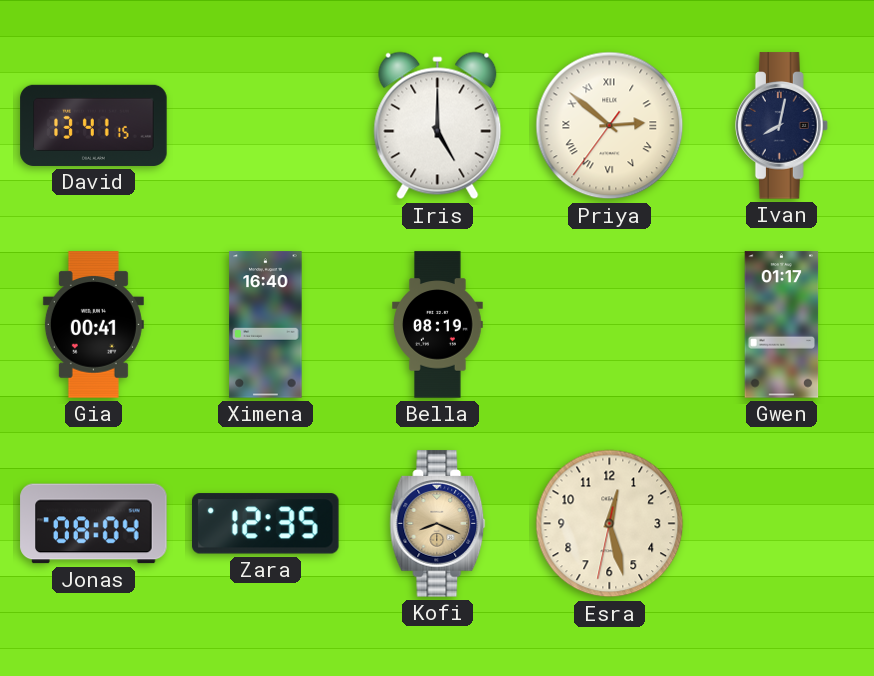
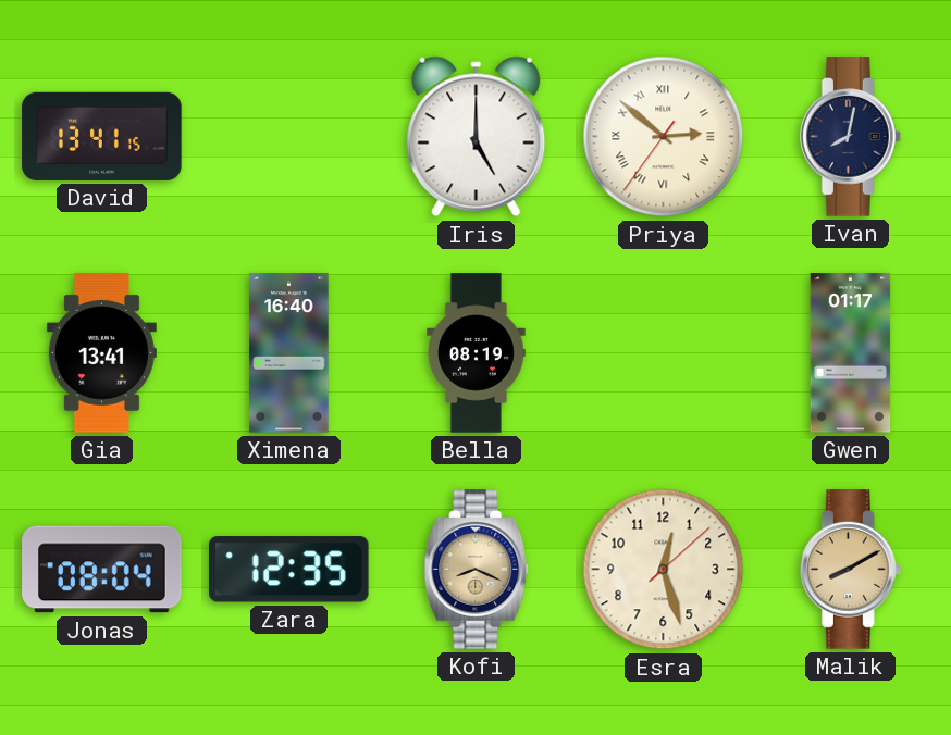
Gia: 00:41 -> 13:41
Esra: 12:27:32 -> 12:27:08
Malik: none -> 8:10
